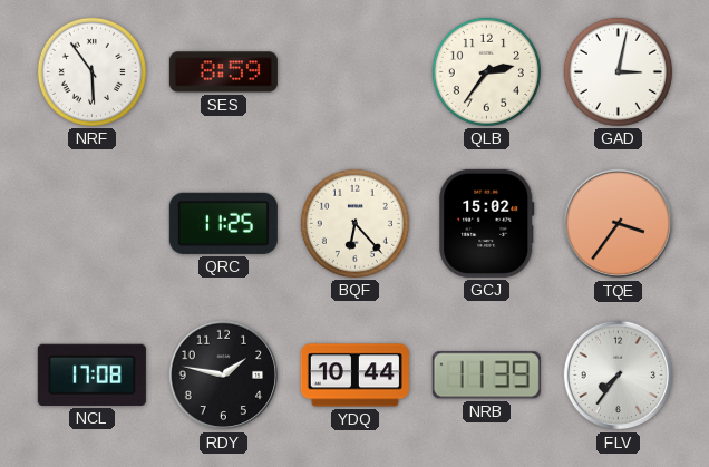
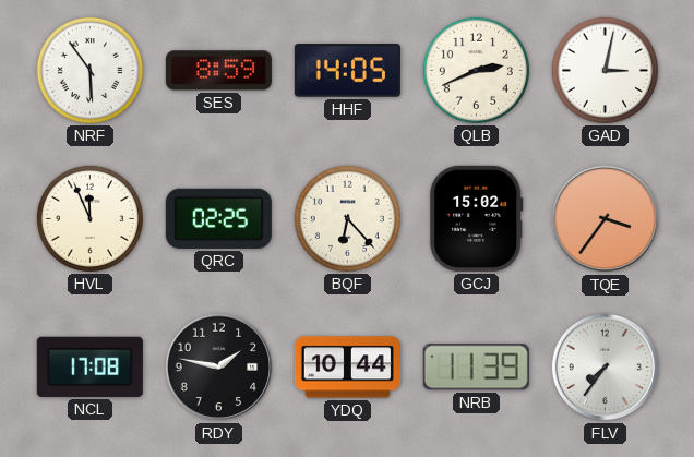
HHF: none -> 14:05
QLB: 2:36 -> 2:41
HVL: none -> 11:56
QRC: 11:25 -> 02:25
